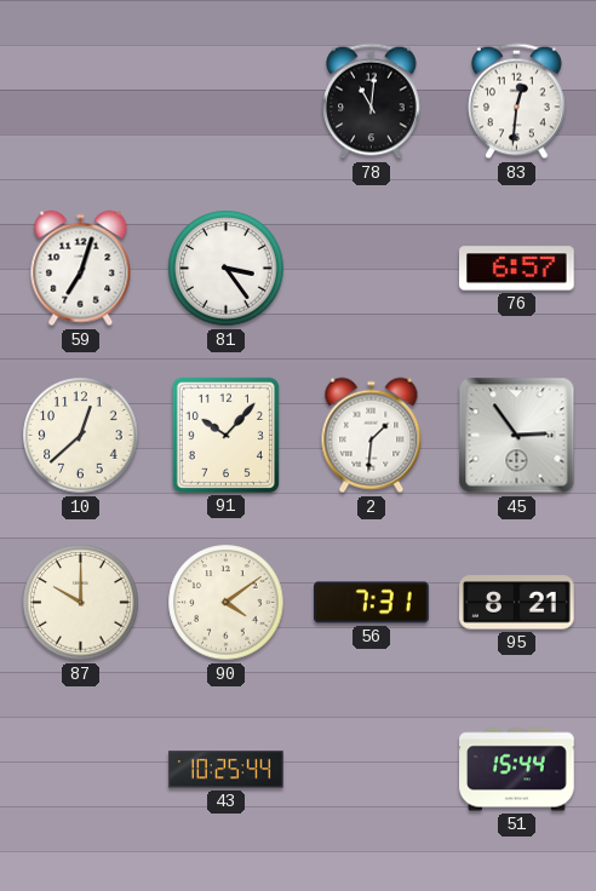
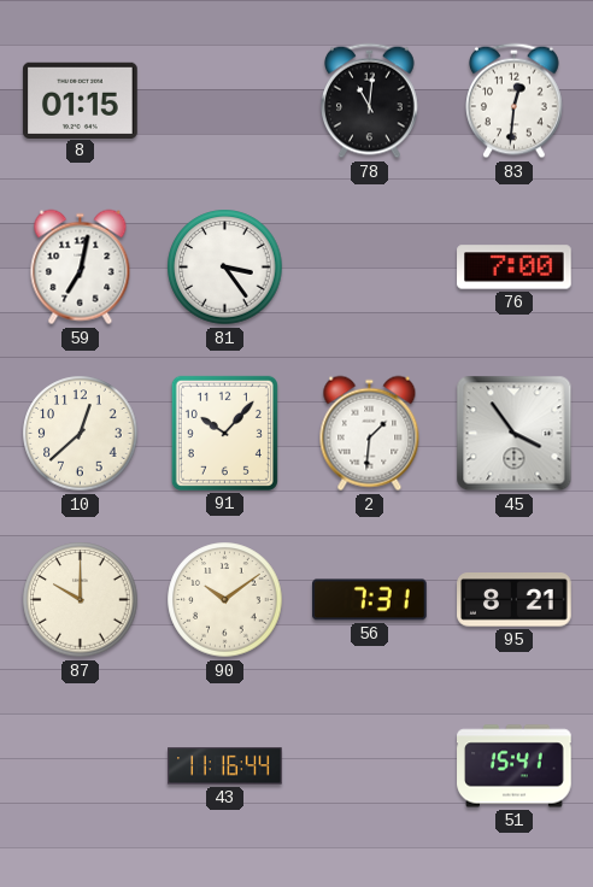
8: none -> 01:15
59: 7:03 -> 7:02
76: 6:57 -> 7:00
45: 2:54 -> 3:54
90: 4:09 -> 10:09
43: 10:25 -> 11:16
51: 15:44 -> 15:41
